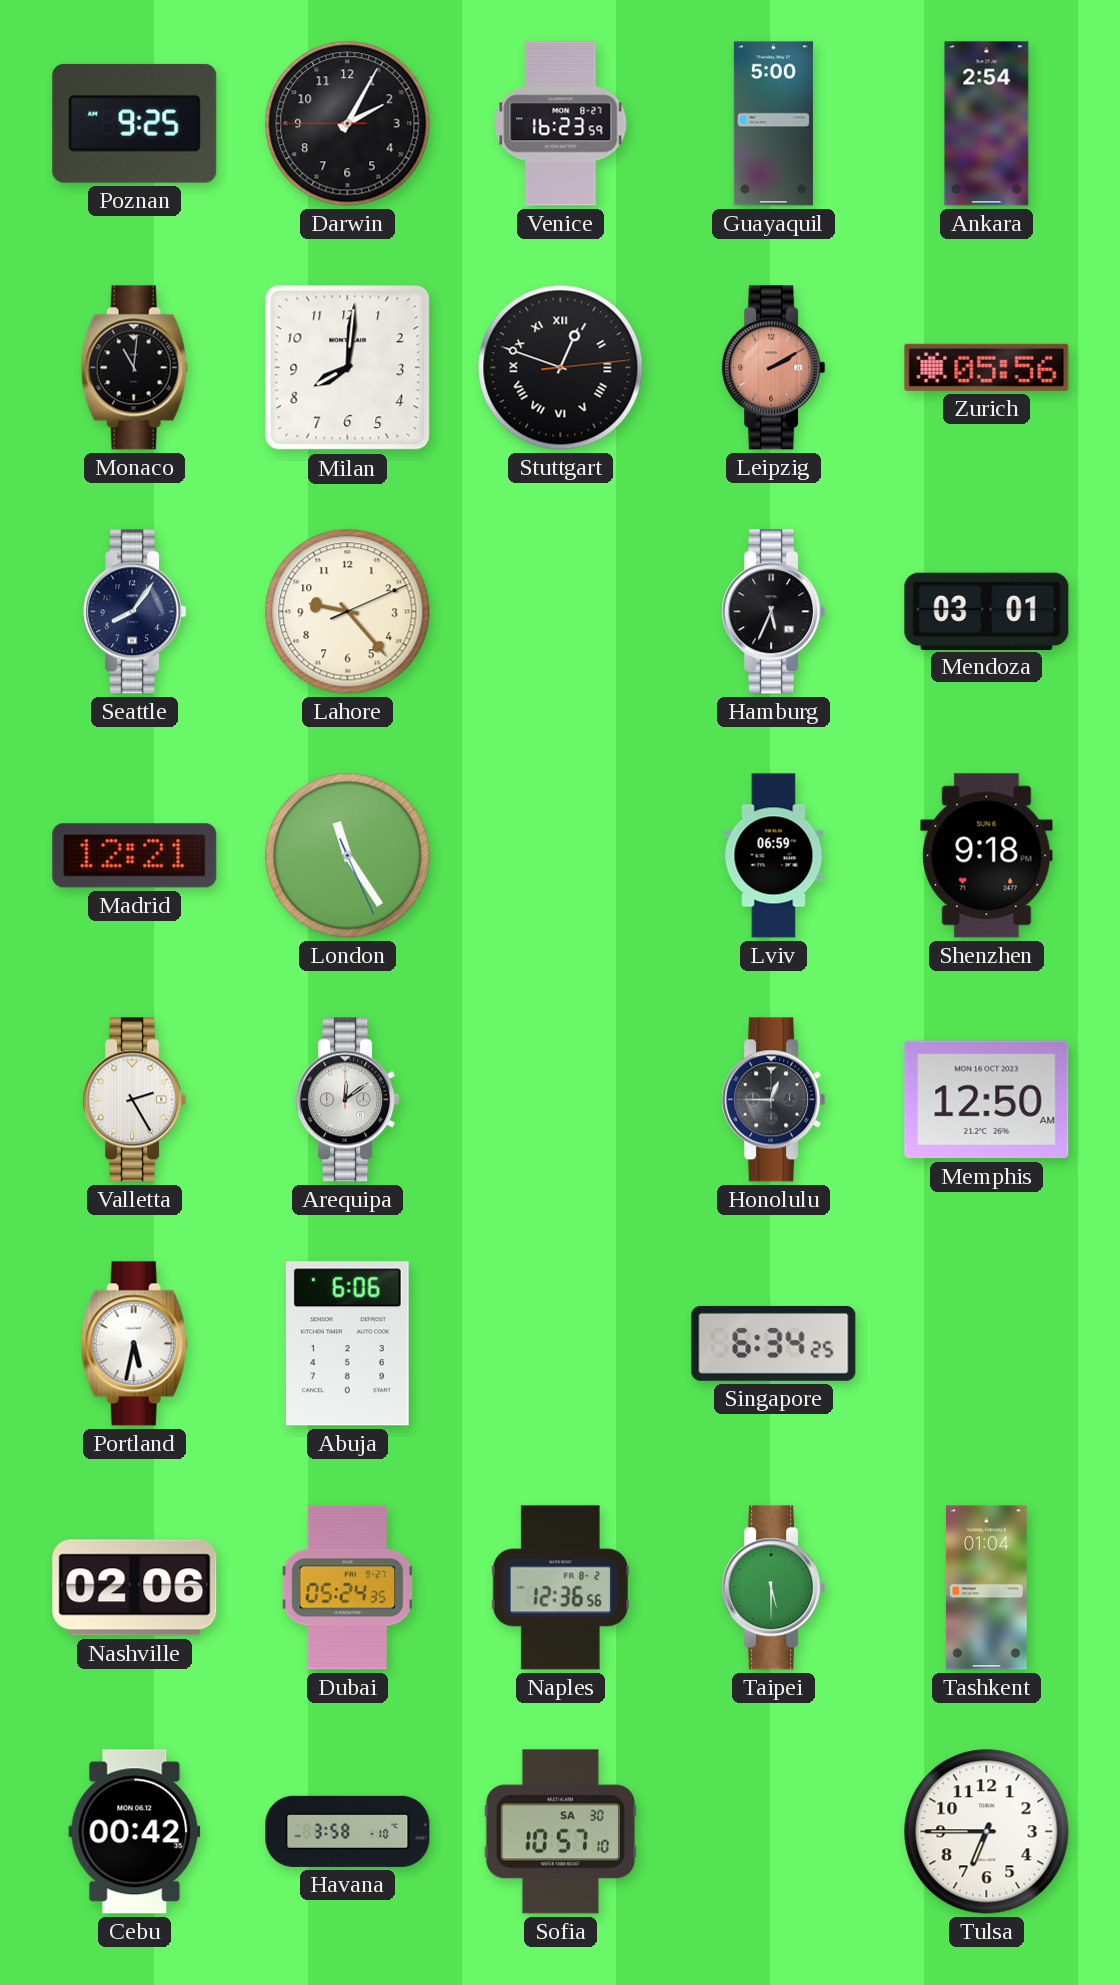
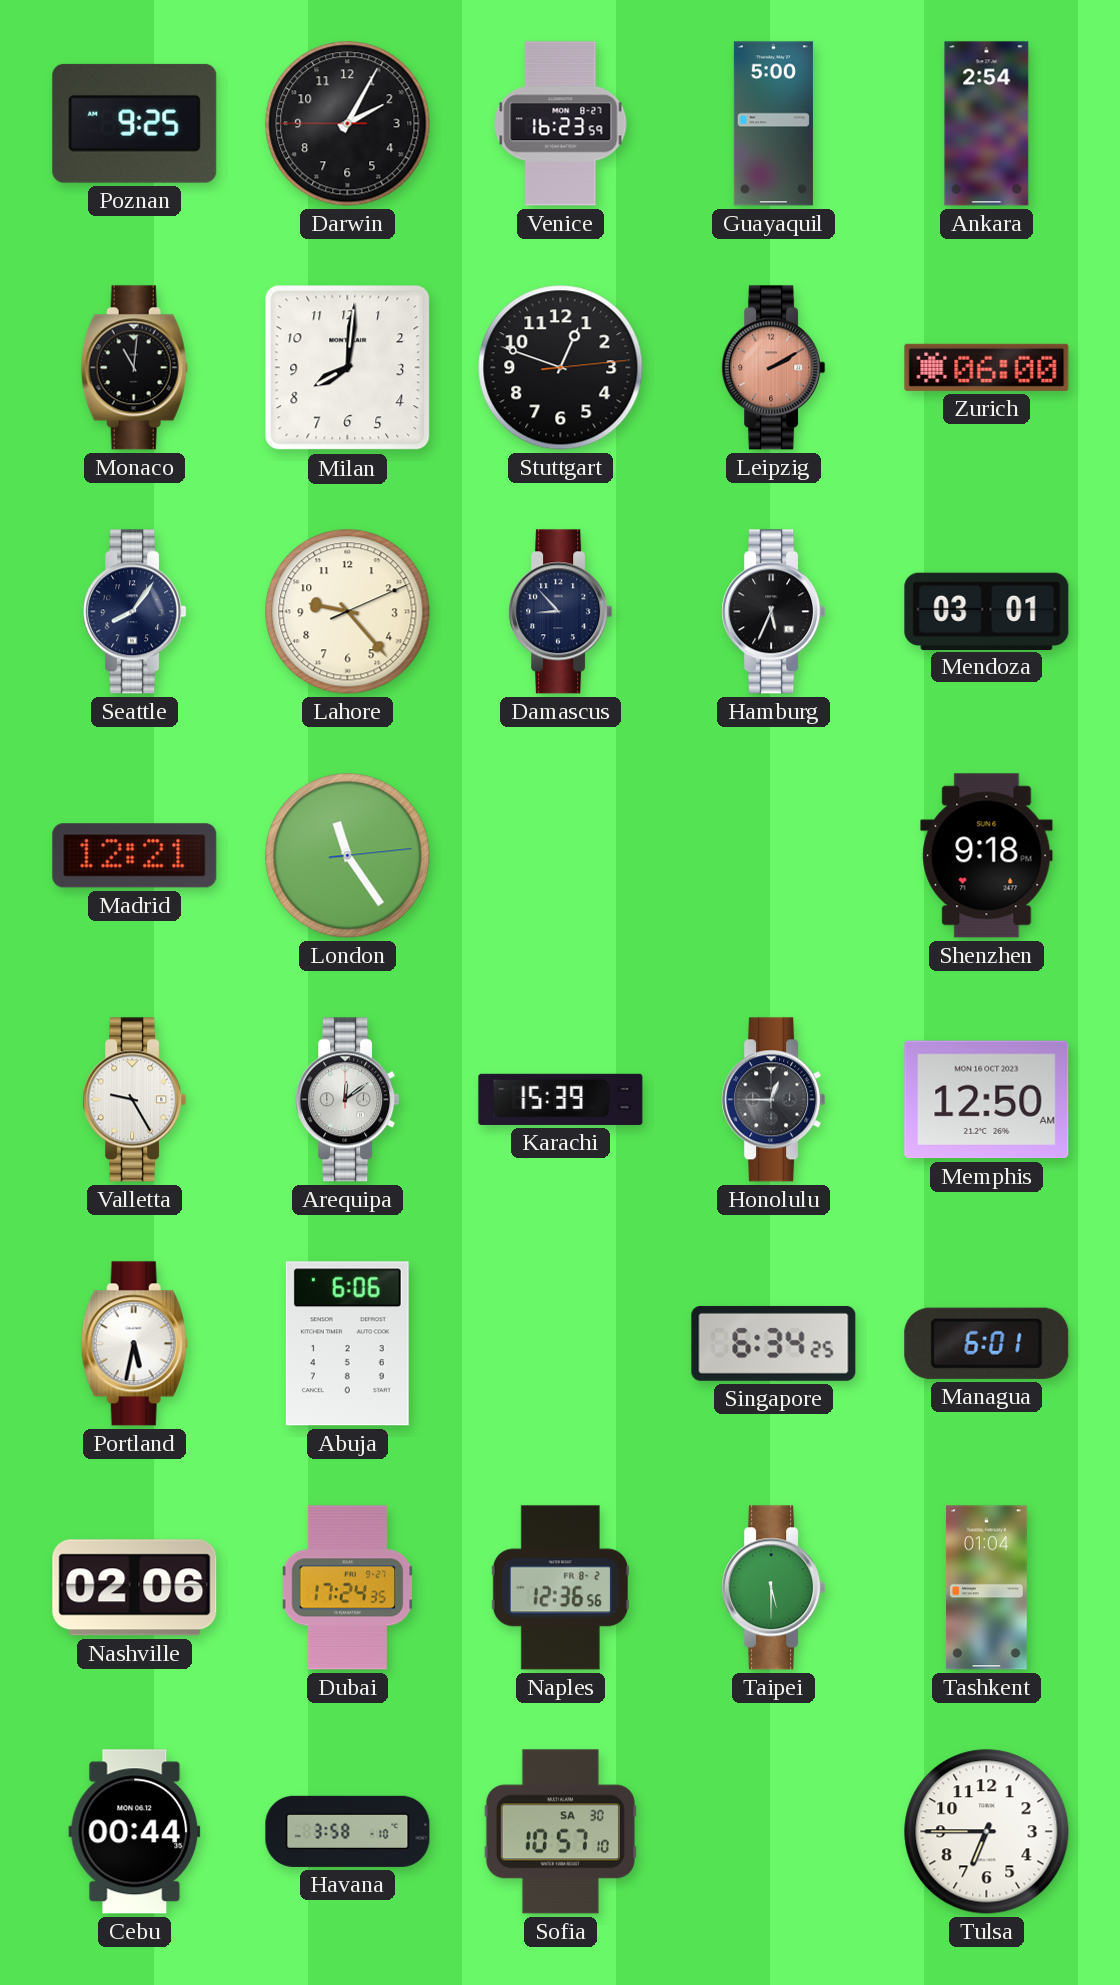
Stuttgart numerals: Roman -> Arabic
Zurich: 05:56 -> 06:00
Damascus: none -> 8:53
London: 11:24:26 -> 11:24:14
Lviv: 06:59 -> none
Valletta: 2:25 -> 9:25
Karachi: none -> 15:39
Managua: none -> 6:01
Dubai: 05:24 -> 17:24
Cebu: 00:42 -> 00:44
